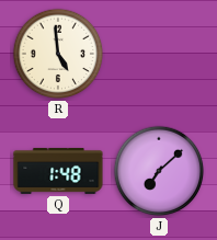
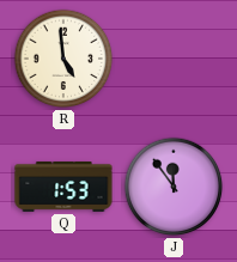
Q: 1:48 -> 1:53
J: 7:08 -> 11:54
